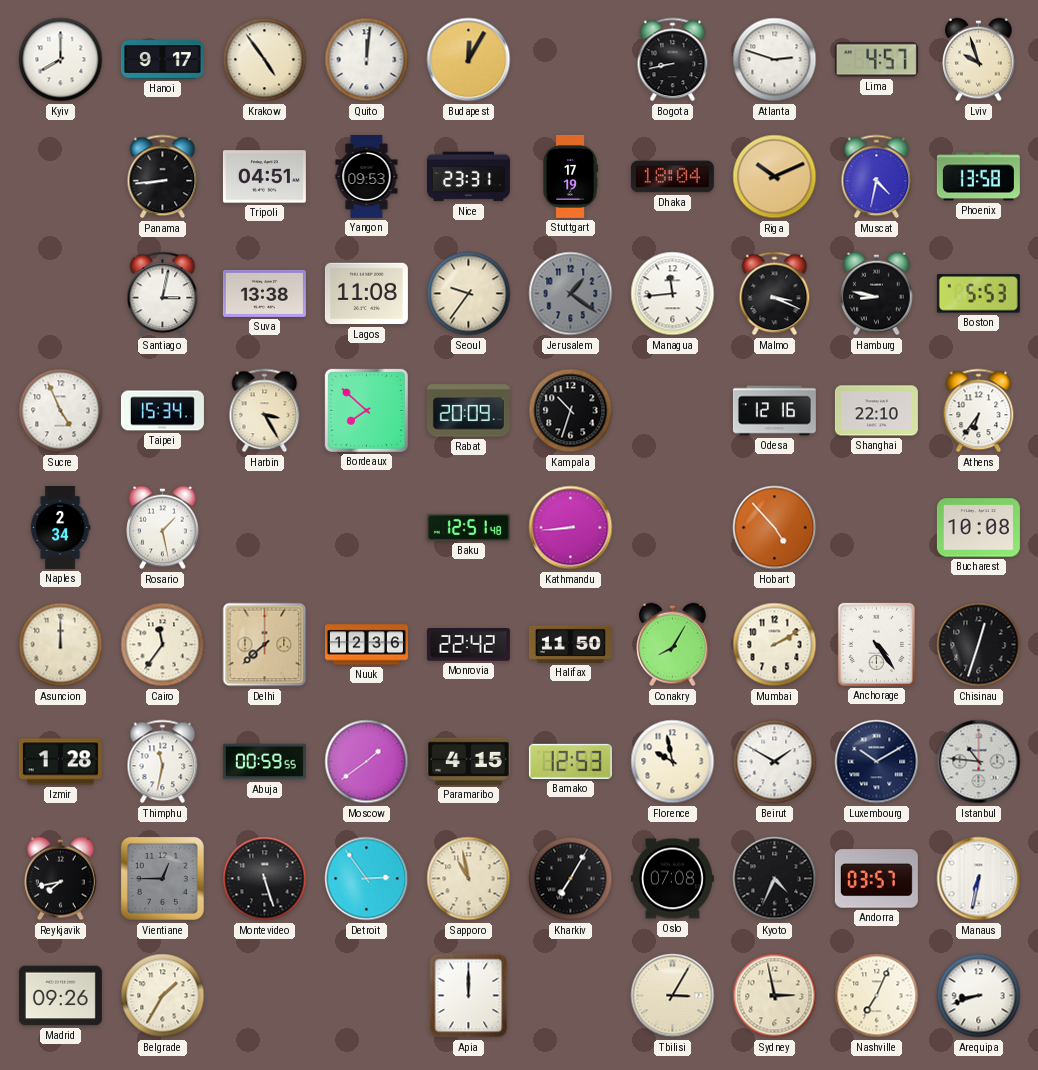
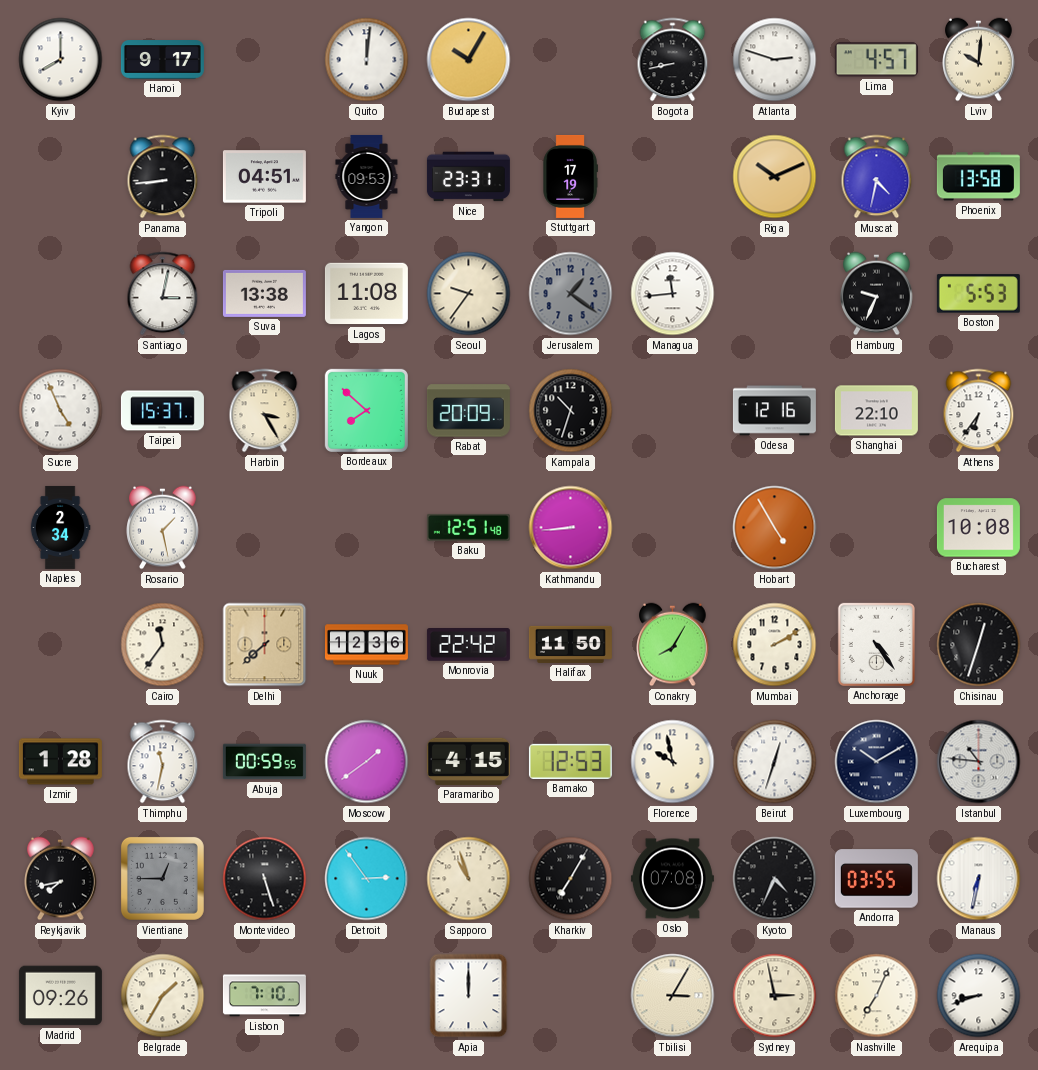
Krakow: 4:54 -> none
Budapest: 12:05 -> 10:05
Lviv: 9:57 -> 10:01
Dhaka: 18:04 -> none
Malmo: 3:19 -> none
Hamburg: 8:47 -> 9:34
Taipei: 15:34 -> 15:37
Hobart: 4:53 -> 4:55
Asuncion: 12:00 -> none
Beirut: 1:50 -> 12:33
Sapporo: 10:58 -> 10:57
Andorra: 03:57 -> 03:55
Lisbon: none -> 7:10
